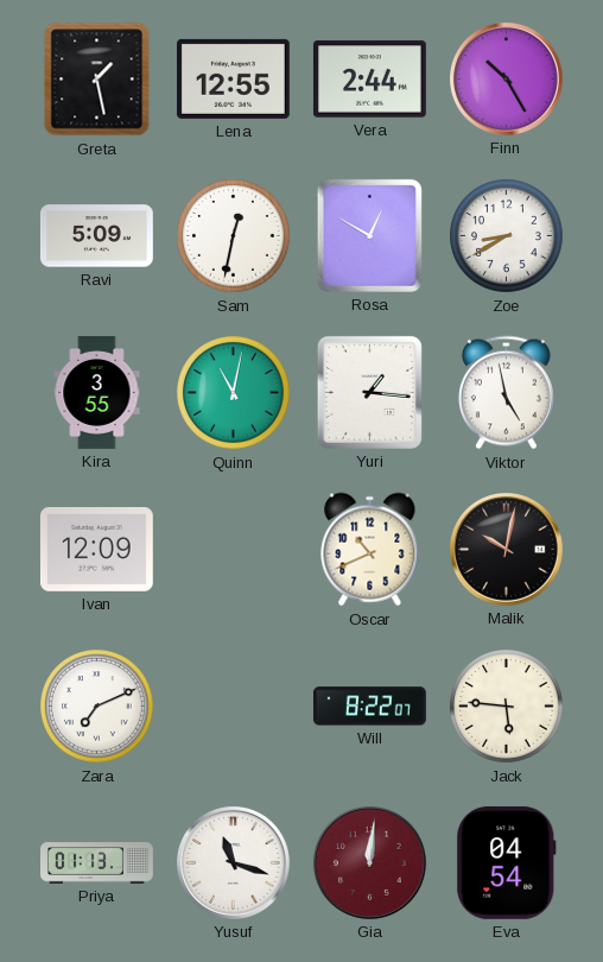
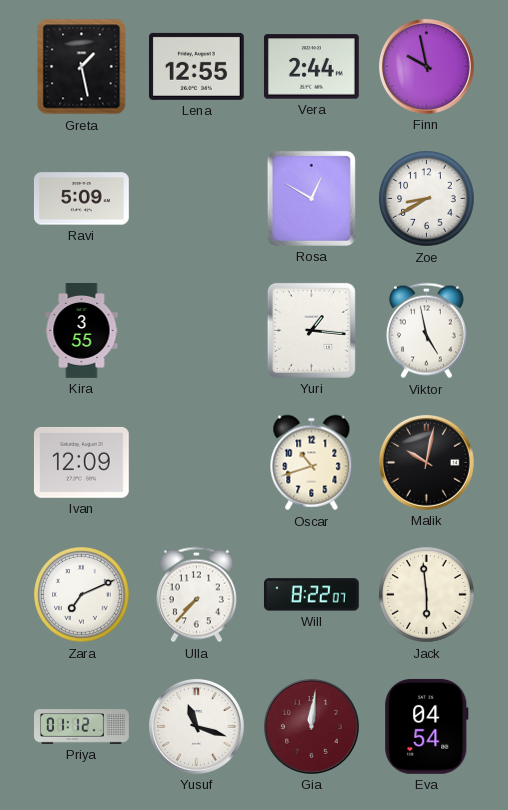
Finn: 10:25 -> 9:58
Sam: 12:32 -> none
Quinn: 11:02 -> none
Oscar: 10:41 -> 10:42
Ulla: none -> 7:37
Jack: 5:46 -> 5:59
Priya: 01:13 -> 01:12
